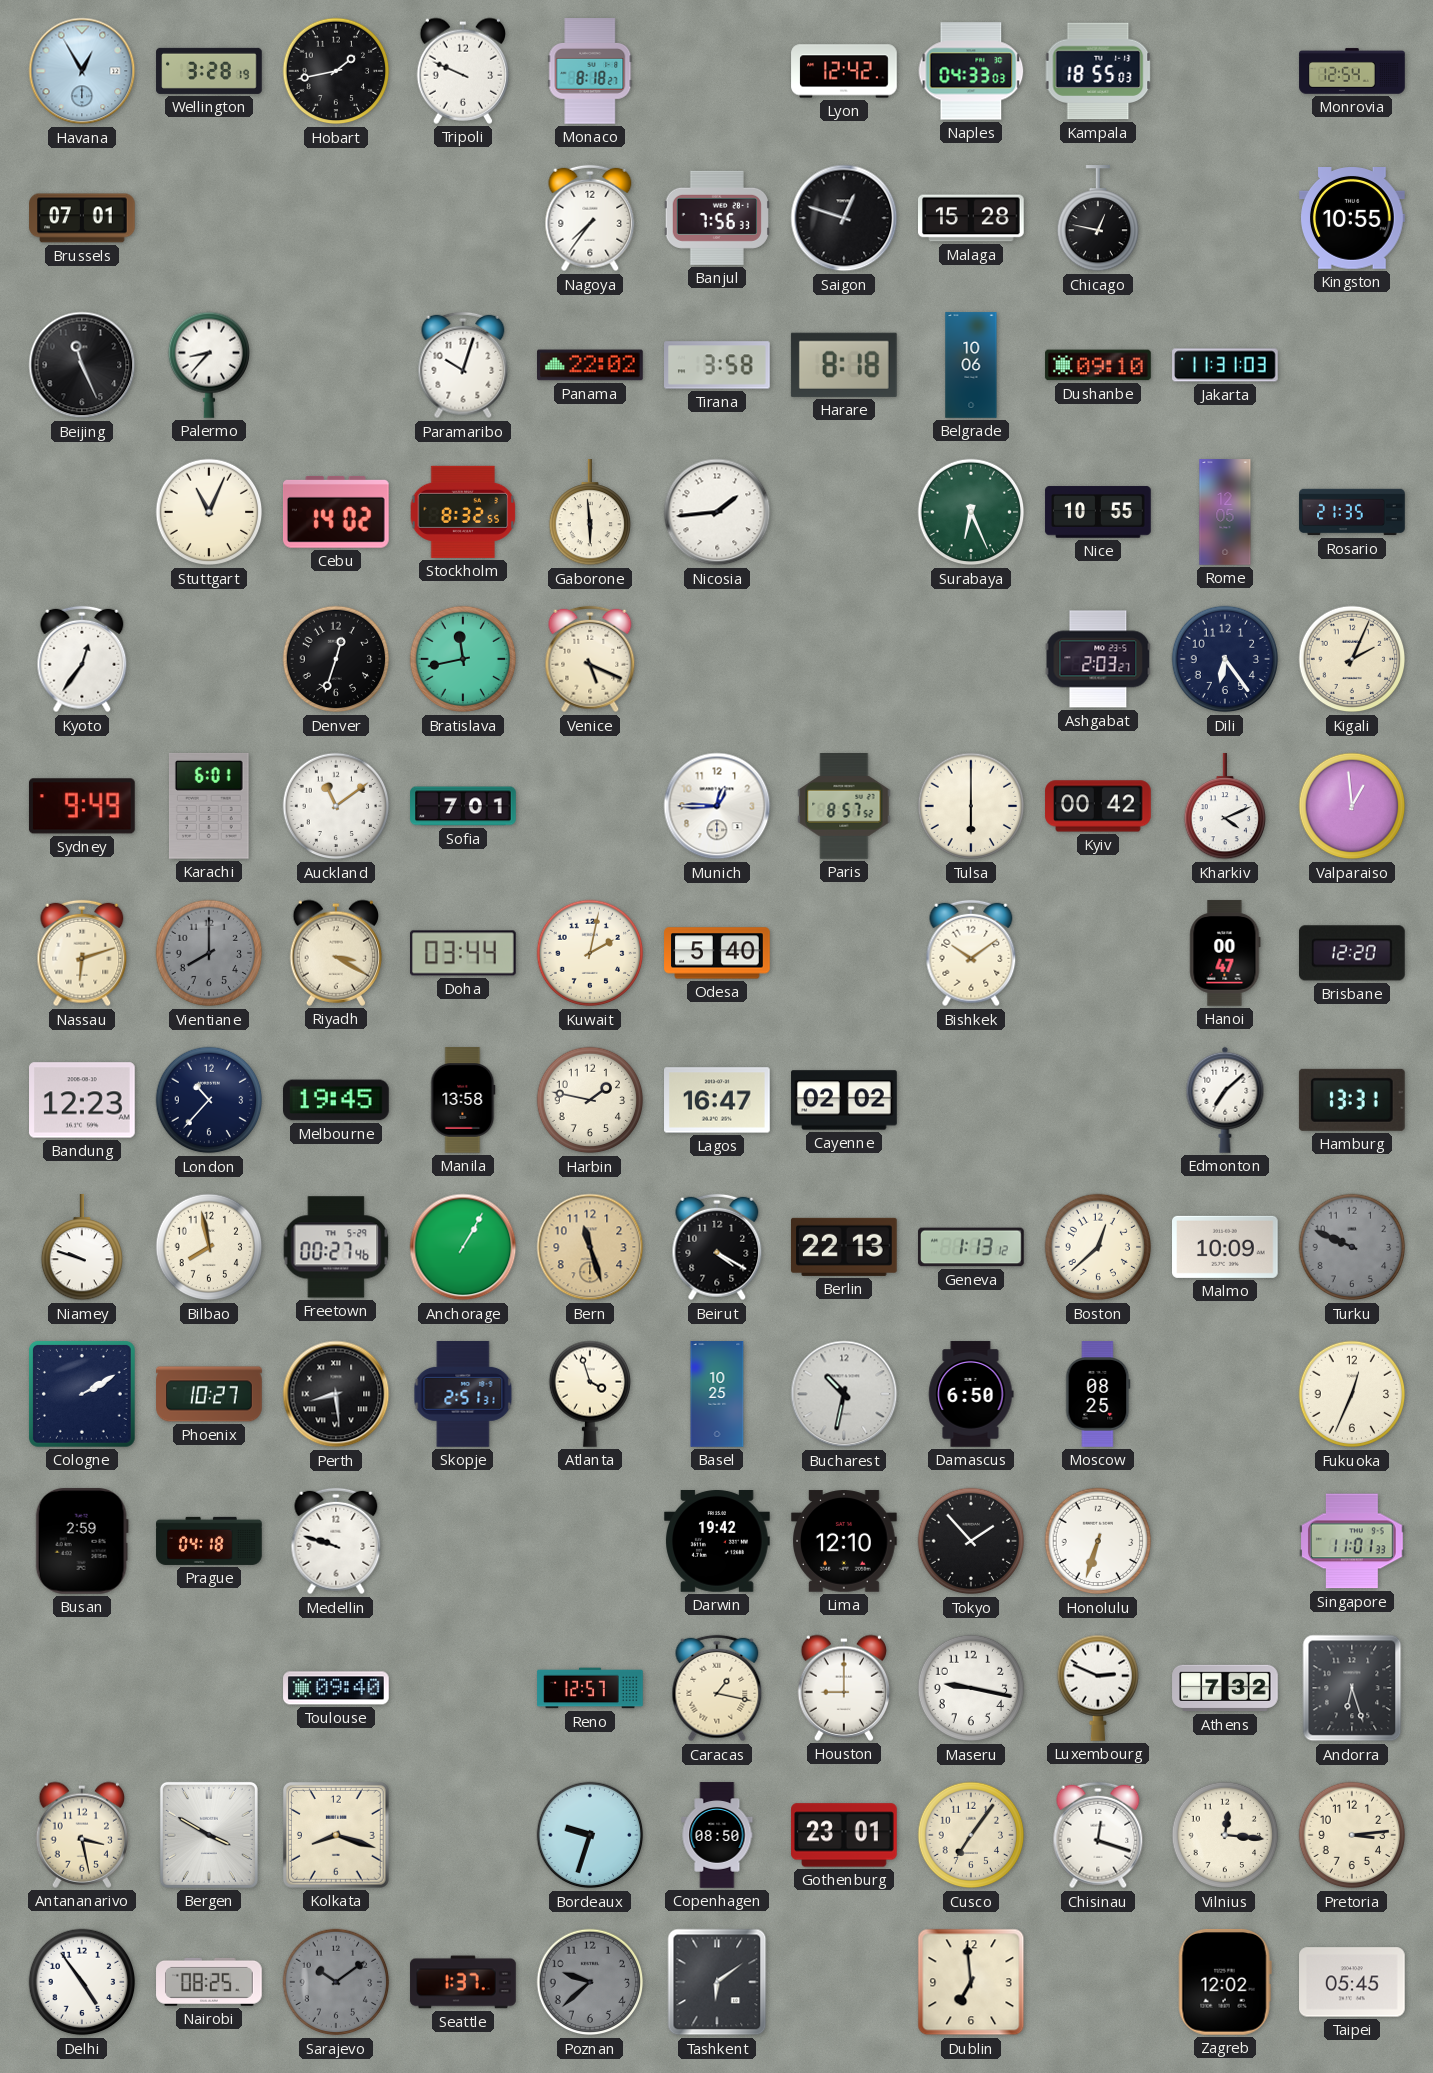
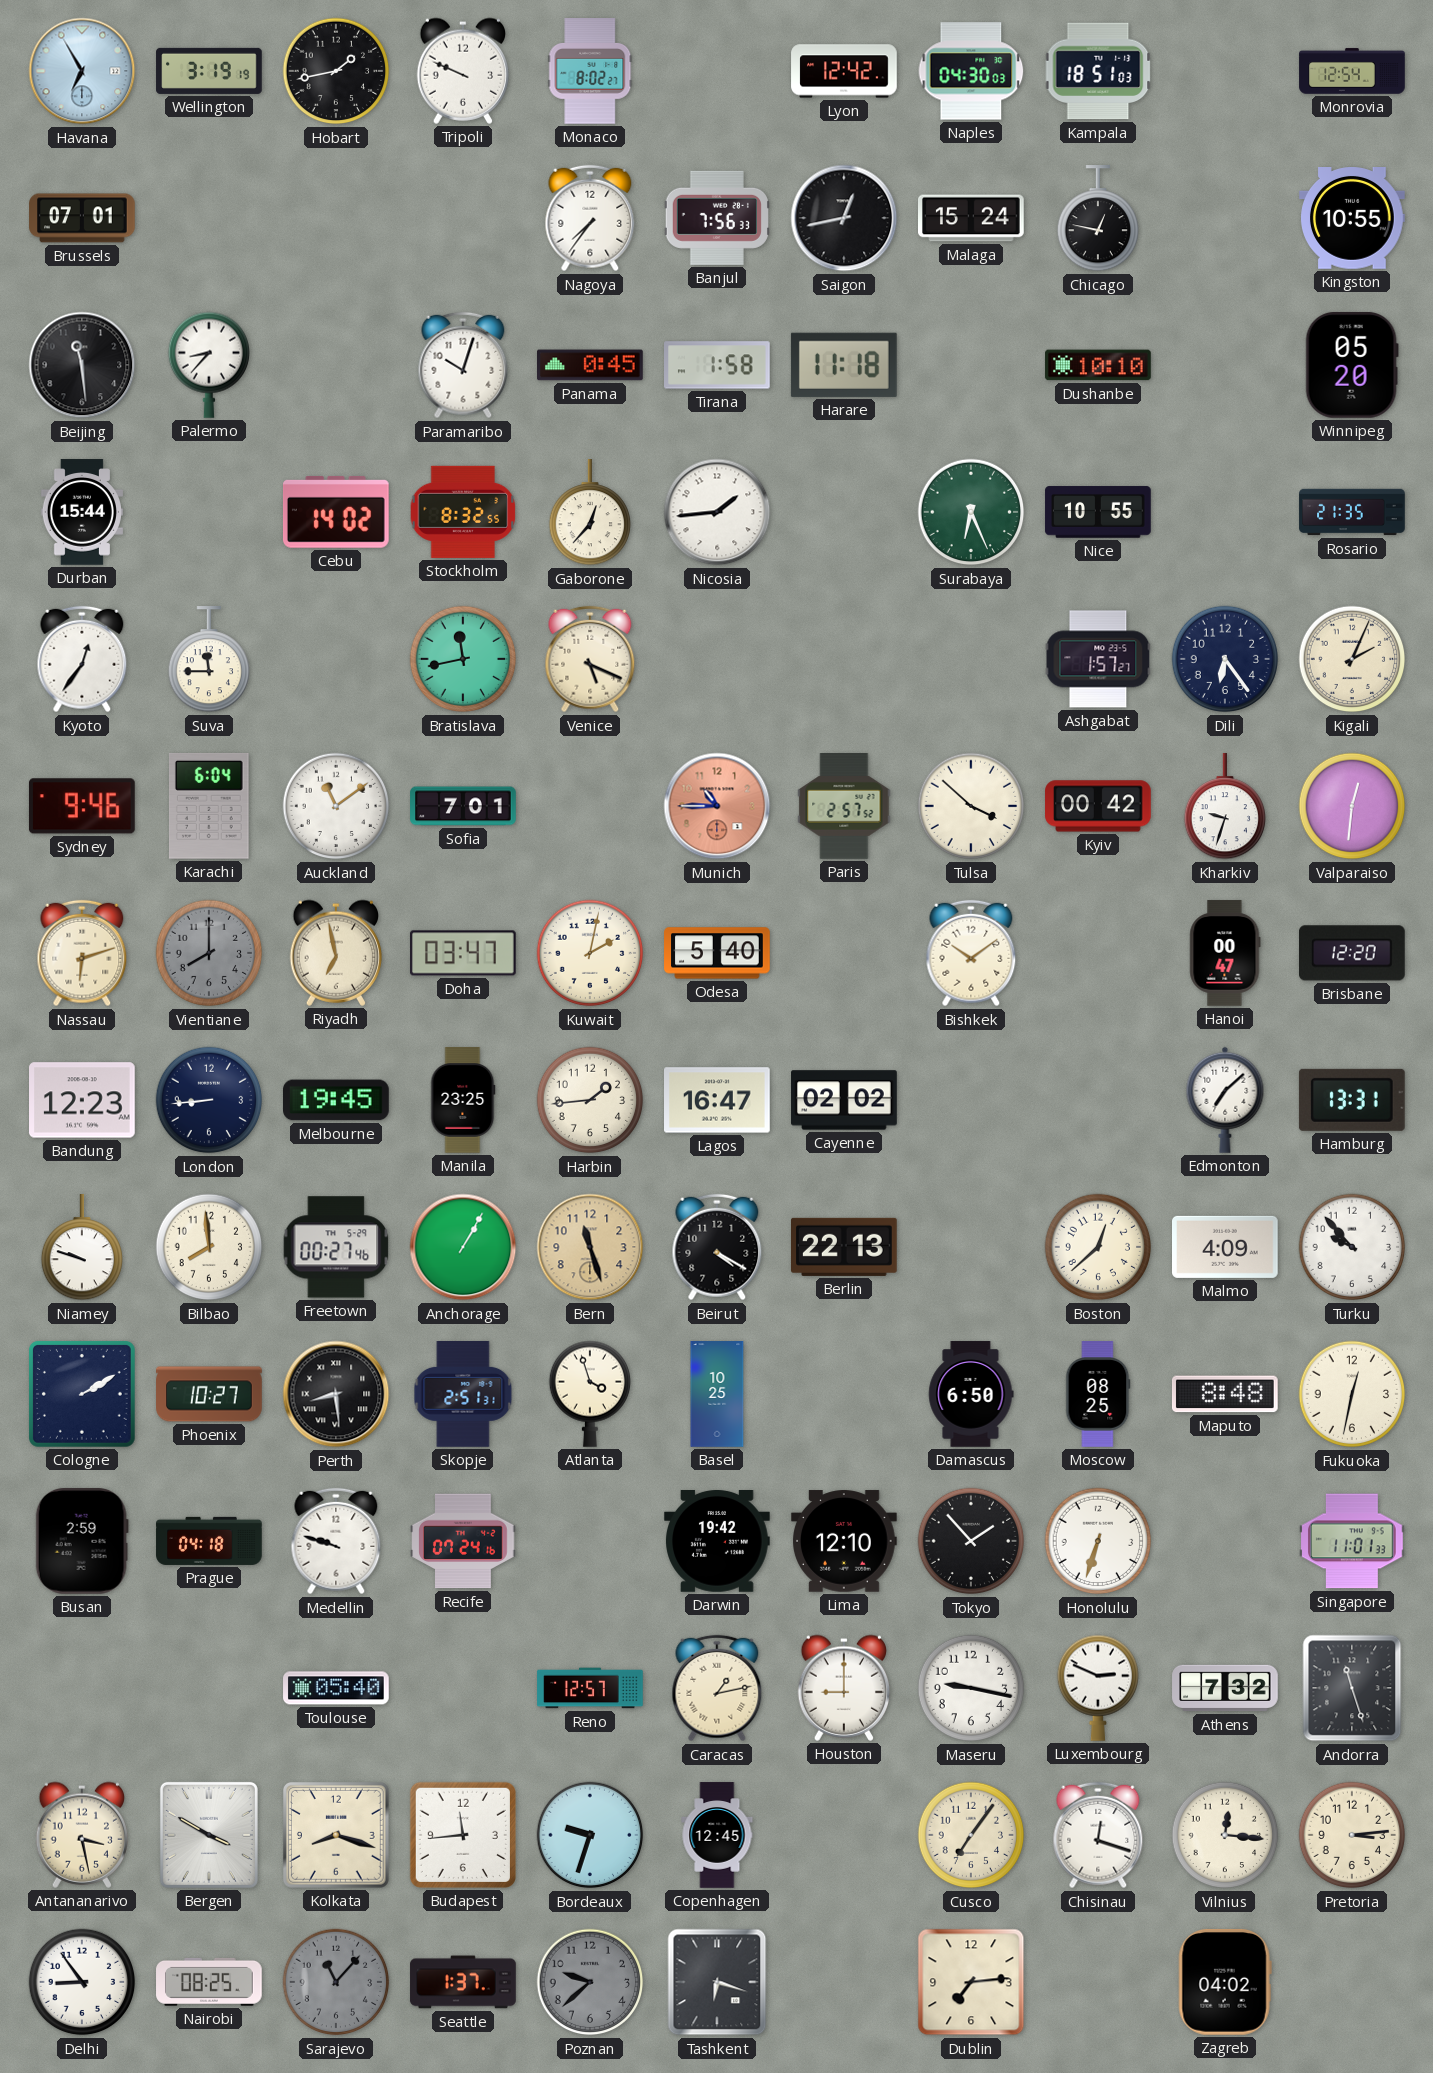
Havana: 12:55 -> 6:55
Wellington: 3:28 -> 3:19
Monaco: 8:18 -> 8:02
Naples: 04:33 -> 04:30
Kampala: 18:55 -> 18:51
Saigon: 12:48 -> 12:43
Malaga: 15:28 -> 15:24
Beijing: 11:26 -> 11:29
Panama: 22:02 -> 0:45
Tirana: 3:58 -> 1:58
Harare: 8:18 -> 11:18
Belgrade: 10:06 -> none
Dushanbe: 09:10 -> 10:10
Jakarta: 11:31 -> none
Winnipeg: none -> 05:20
Durban: none -> 15:44
Stuttgart: 11:04 -> none
Gaborone: 5:59 -> 12:37
Rome: 12:05 -> none
Suva: none -> 11:45
Denver: 12:33 -> none
Ashgabat: 2:03 -> 1:57
Sydney: 9:49 -> 9:46
Karachi: 6:01 -> 6:04
Munich: 12:45 -> 10:45
Munich dial: white -> salmon
Paris: 8:57 -> 2:57
Tulsa: 6:00 -> 3:52
Kharkiv: 4:11 -> 9:33
Valparaiso: 12:59 -> 12:31
Riyadh: 3:20 -> 6:58
Doha: 03:44 -> 03:47
London: 10:37 -> 8:44
Manila: 13:58 -> 23:25
Harbin: 1:47 -> 1:44
Bilbao: 7:58 -> 7:59
Geneva: 1:13 -> none
Malmo: 10:09 -> 4:09
Turku: 9:49 -> 9:53
Turku dial: grey -> white
Bucharest: 10:32 -> none
Maputo: none -> 8:48
Fukuoka: 12:34 -> 12:32
Recife: none -> 07:24
Toulouse: 09:40 -> 05:40
Caracas: 1:17 -> 1:13
Andorra: 6:27 -> 11:27
Budapest: none -> 11:44
Copenhagen: 08:50 -> 12:45
Gothenburg: 23:01 -> none
Delhi: 4:54 -> 8:54
Sarajevo: 10:09 -> 11:07
Tashkent: 6:09 -> 6:18
Dublin: 6:59 -> 7:14
Zagreb: 12:02 -> 04:02
Taipei: 05:45 -> none
